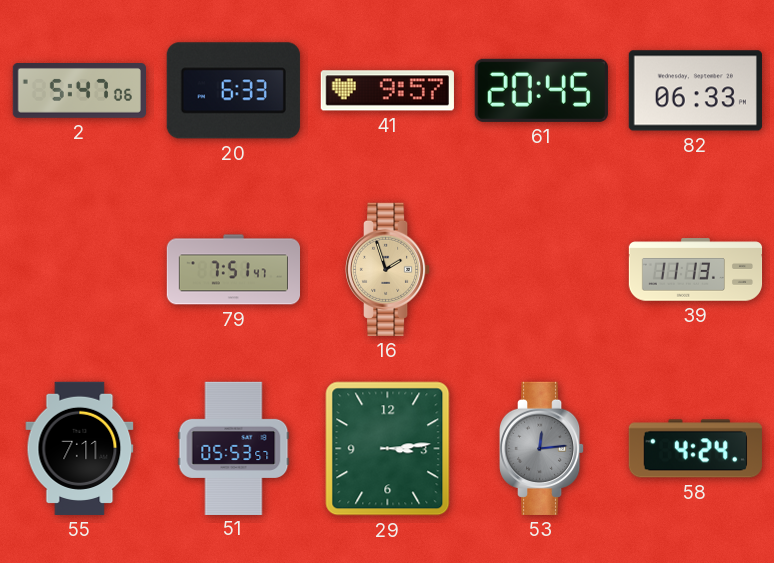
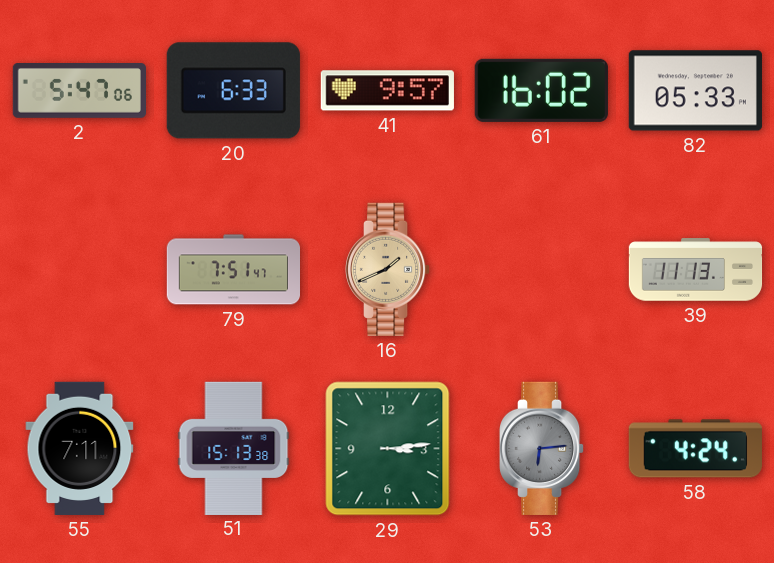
61: 20:45 -> 16:02
82: 06:33 -> 05:33
16: 1:57 -> 1:41
51: 05:53 -> 15:13
53: 12:14 -> 6:14
